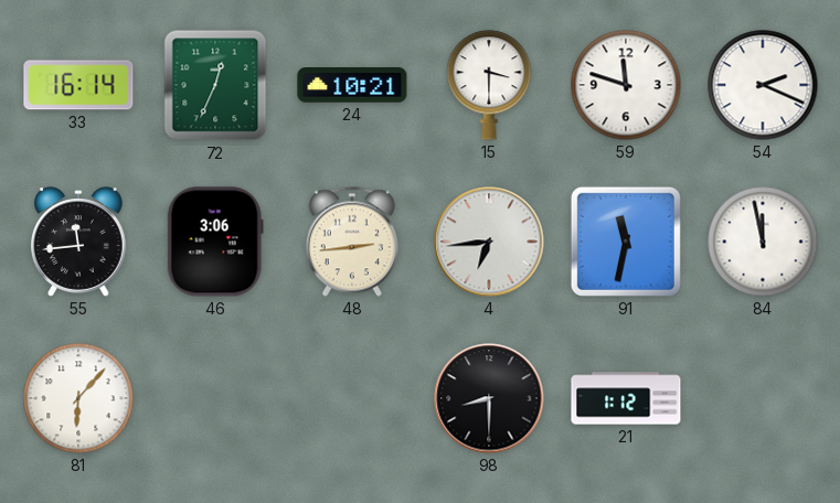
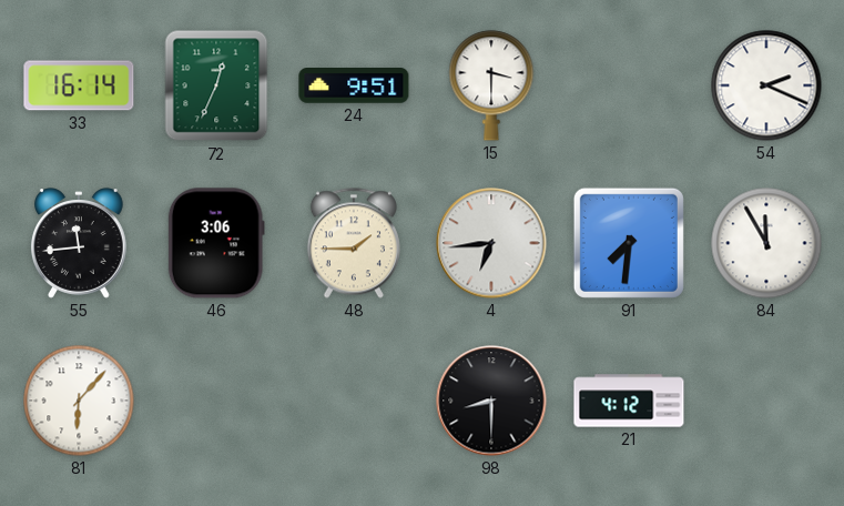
24: 10:21 -> 9:51
59: 11:48 -> none
48: 2:44 -> 1:45
91: 11:32 -> 7:31
84: 11:58 -> 11:55
21: 1:12 -> 4:12
